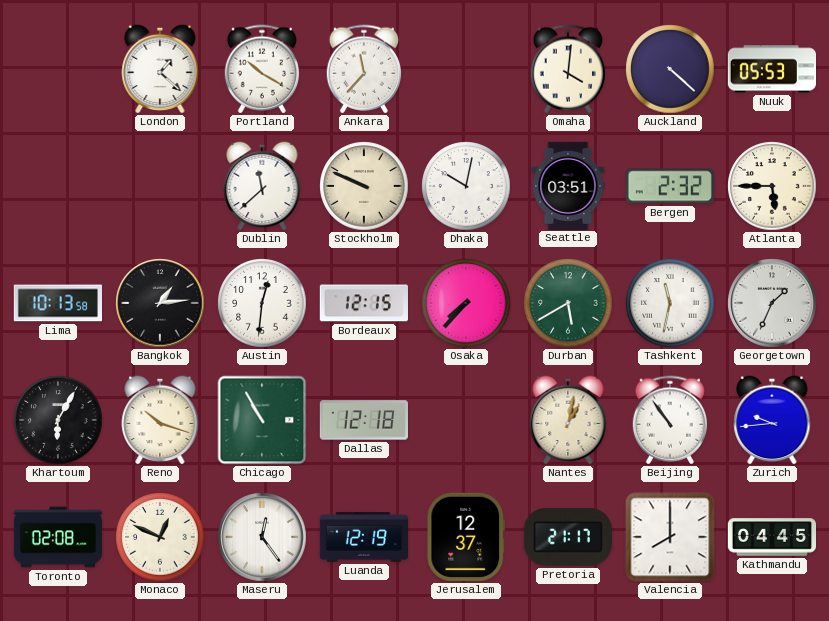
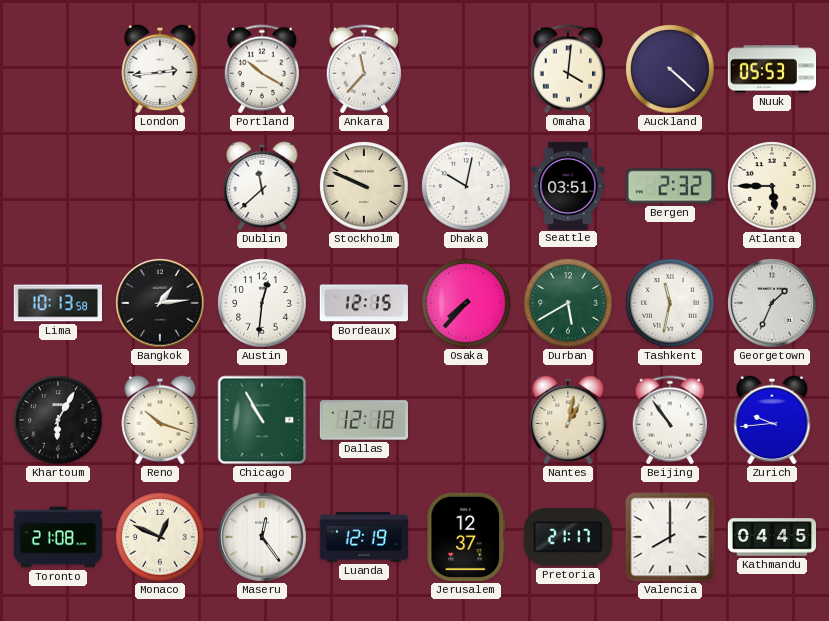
London: 1:22 -> 2:44
Toronto: 02:08 -> 21:08
